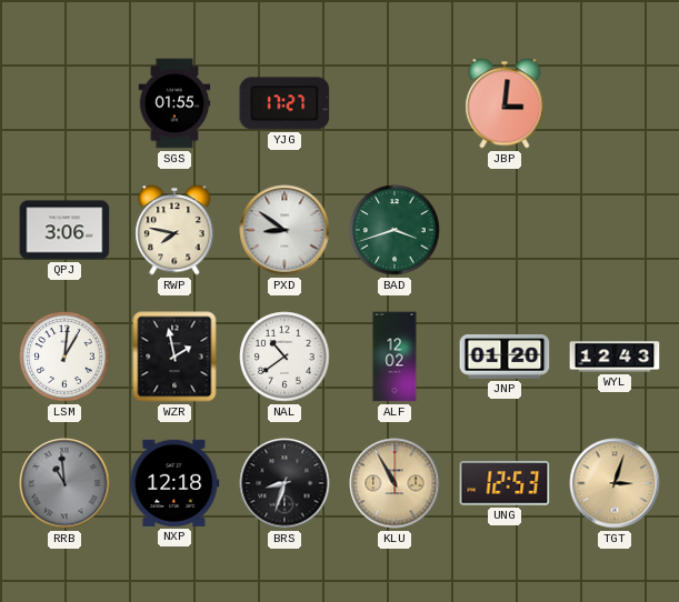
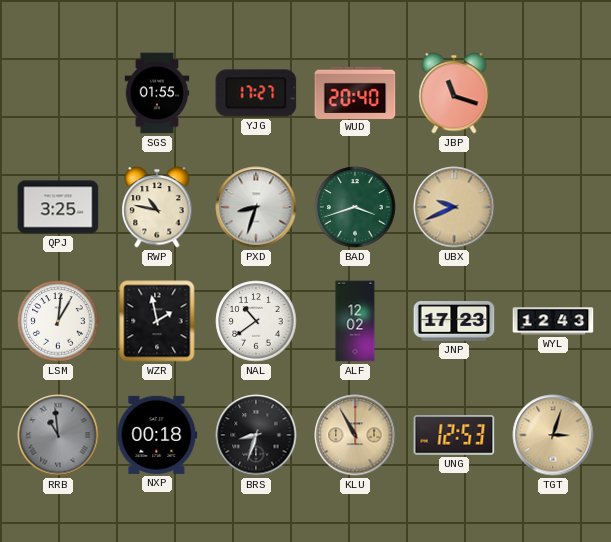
WUD: none -> 20:40
JBP: 3:01 -> 11:18
QPJ: 3:06 -> 3:25
RWP: 7:47 -> 10:47
PXD: 8:51 -> 8:33
UBX: none -> 9:41
JNP: 01:20 -> 17:23
NXP: 12:18 -> 00:18
